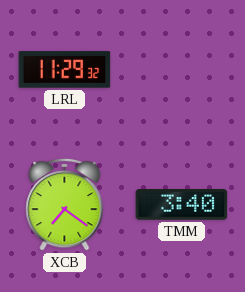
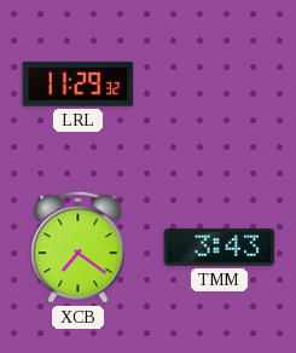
TMM: 3:40 -> 3:43
